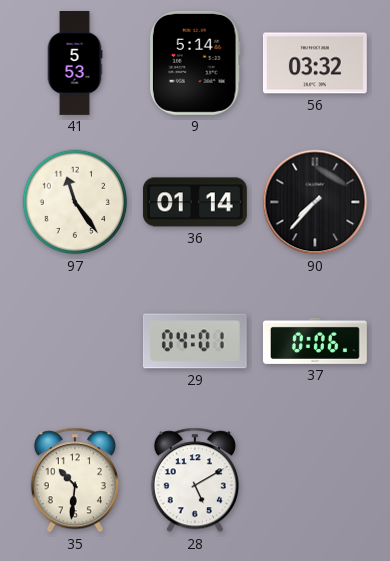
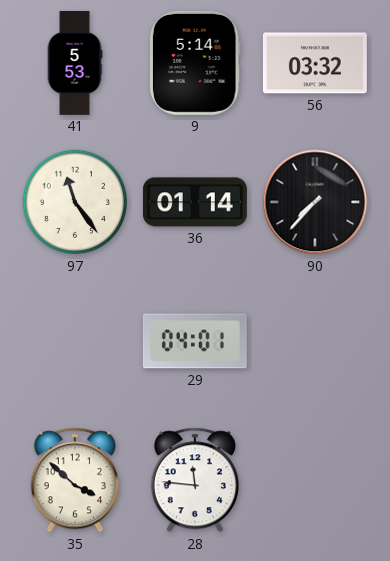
37: 0:06 -> none
35: 10:31 -> 3:52
28: 5:10 -> 11:46
